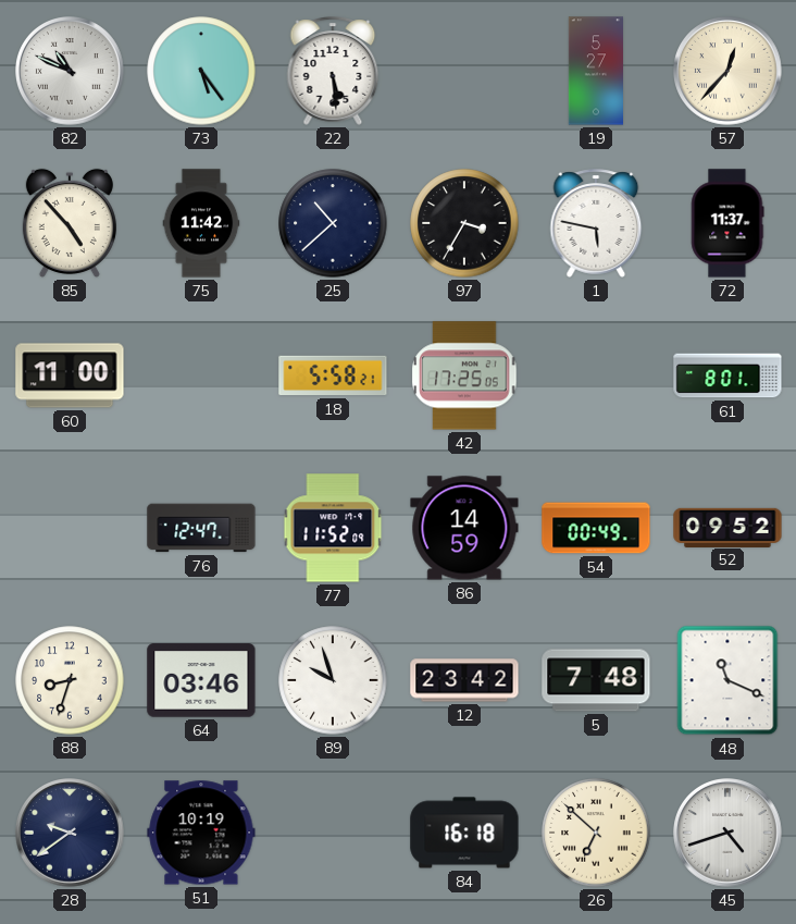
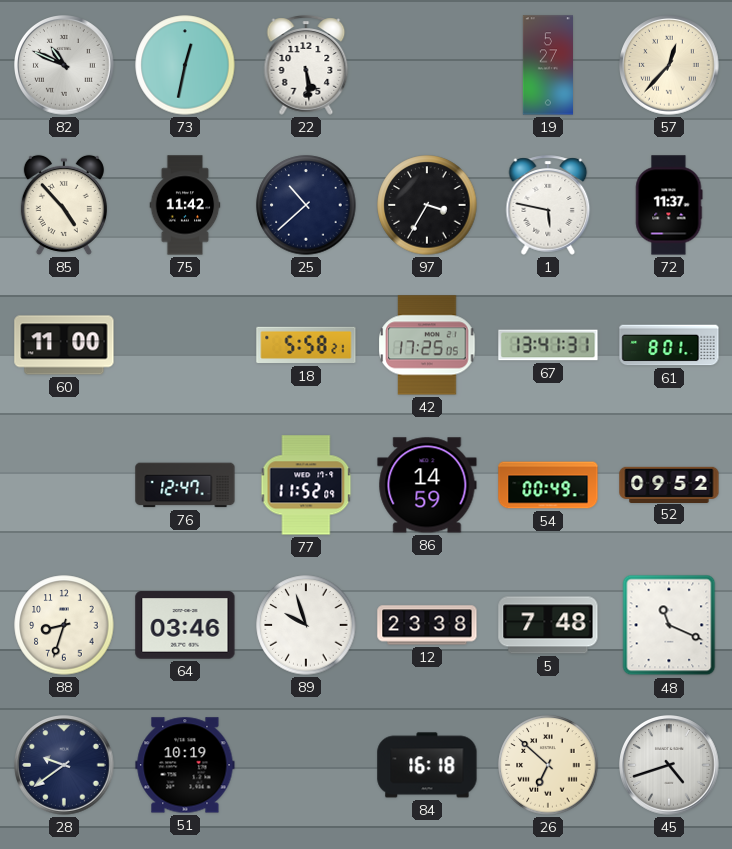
73: 5:24 -> 12:32
67: none -> 13:41
12: 23:42 -> 23:38
